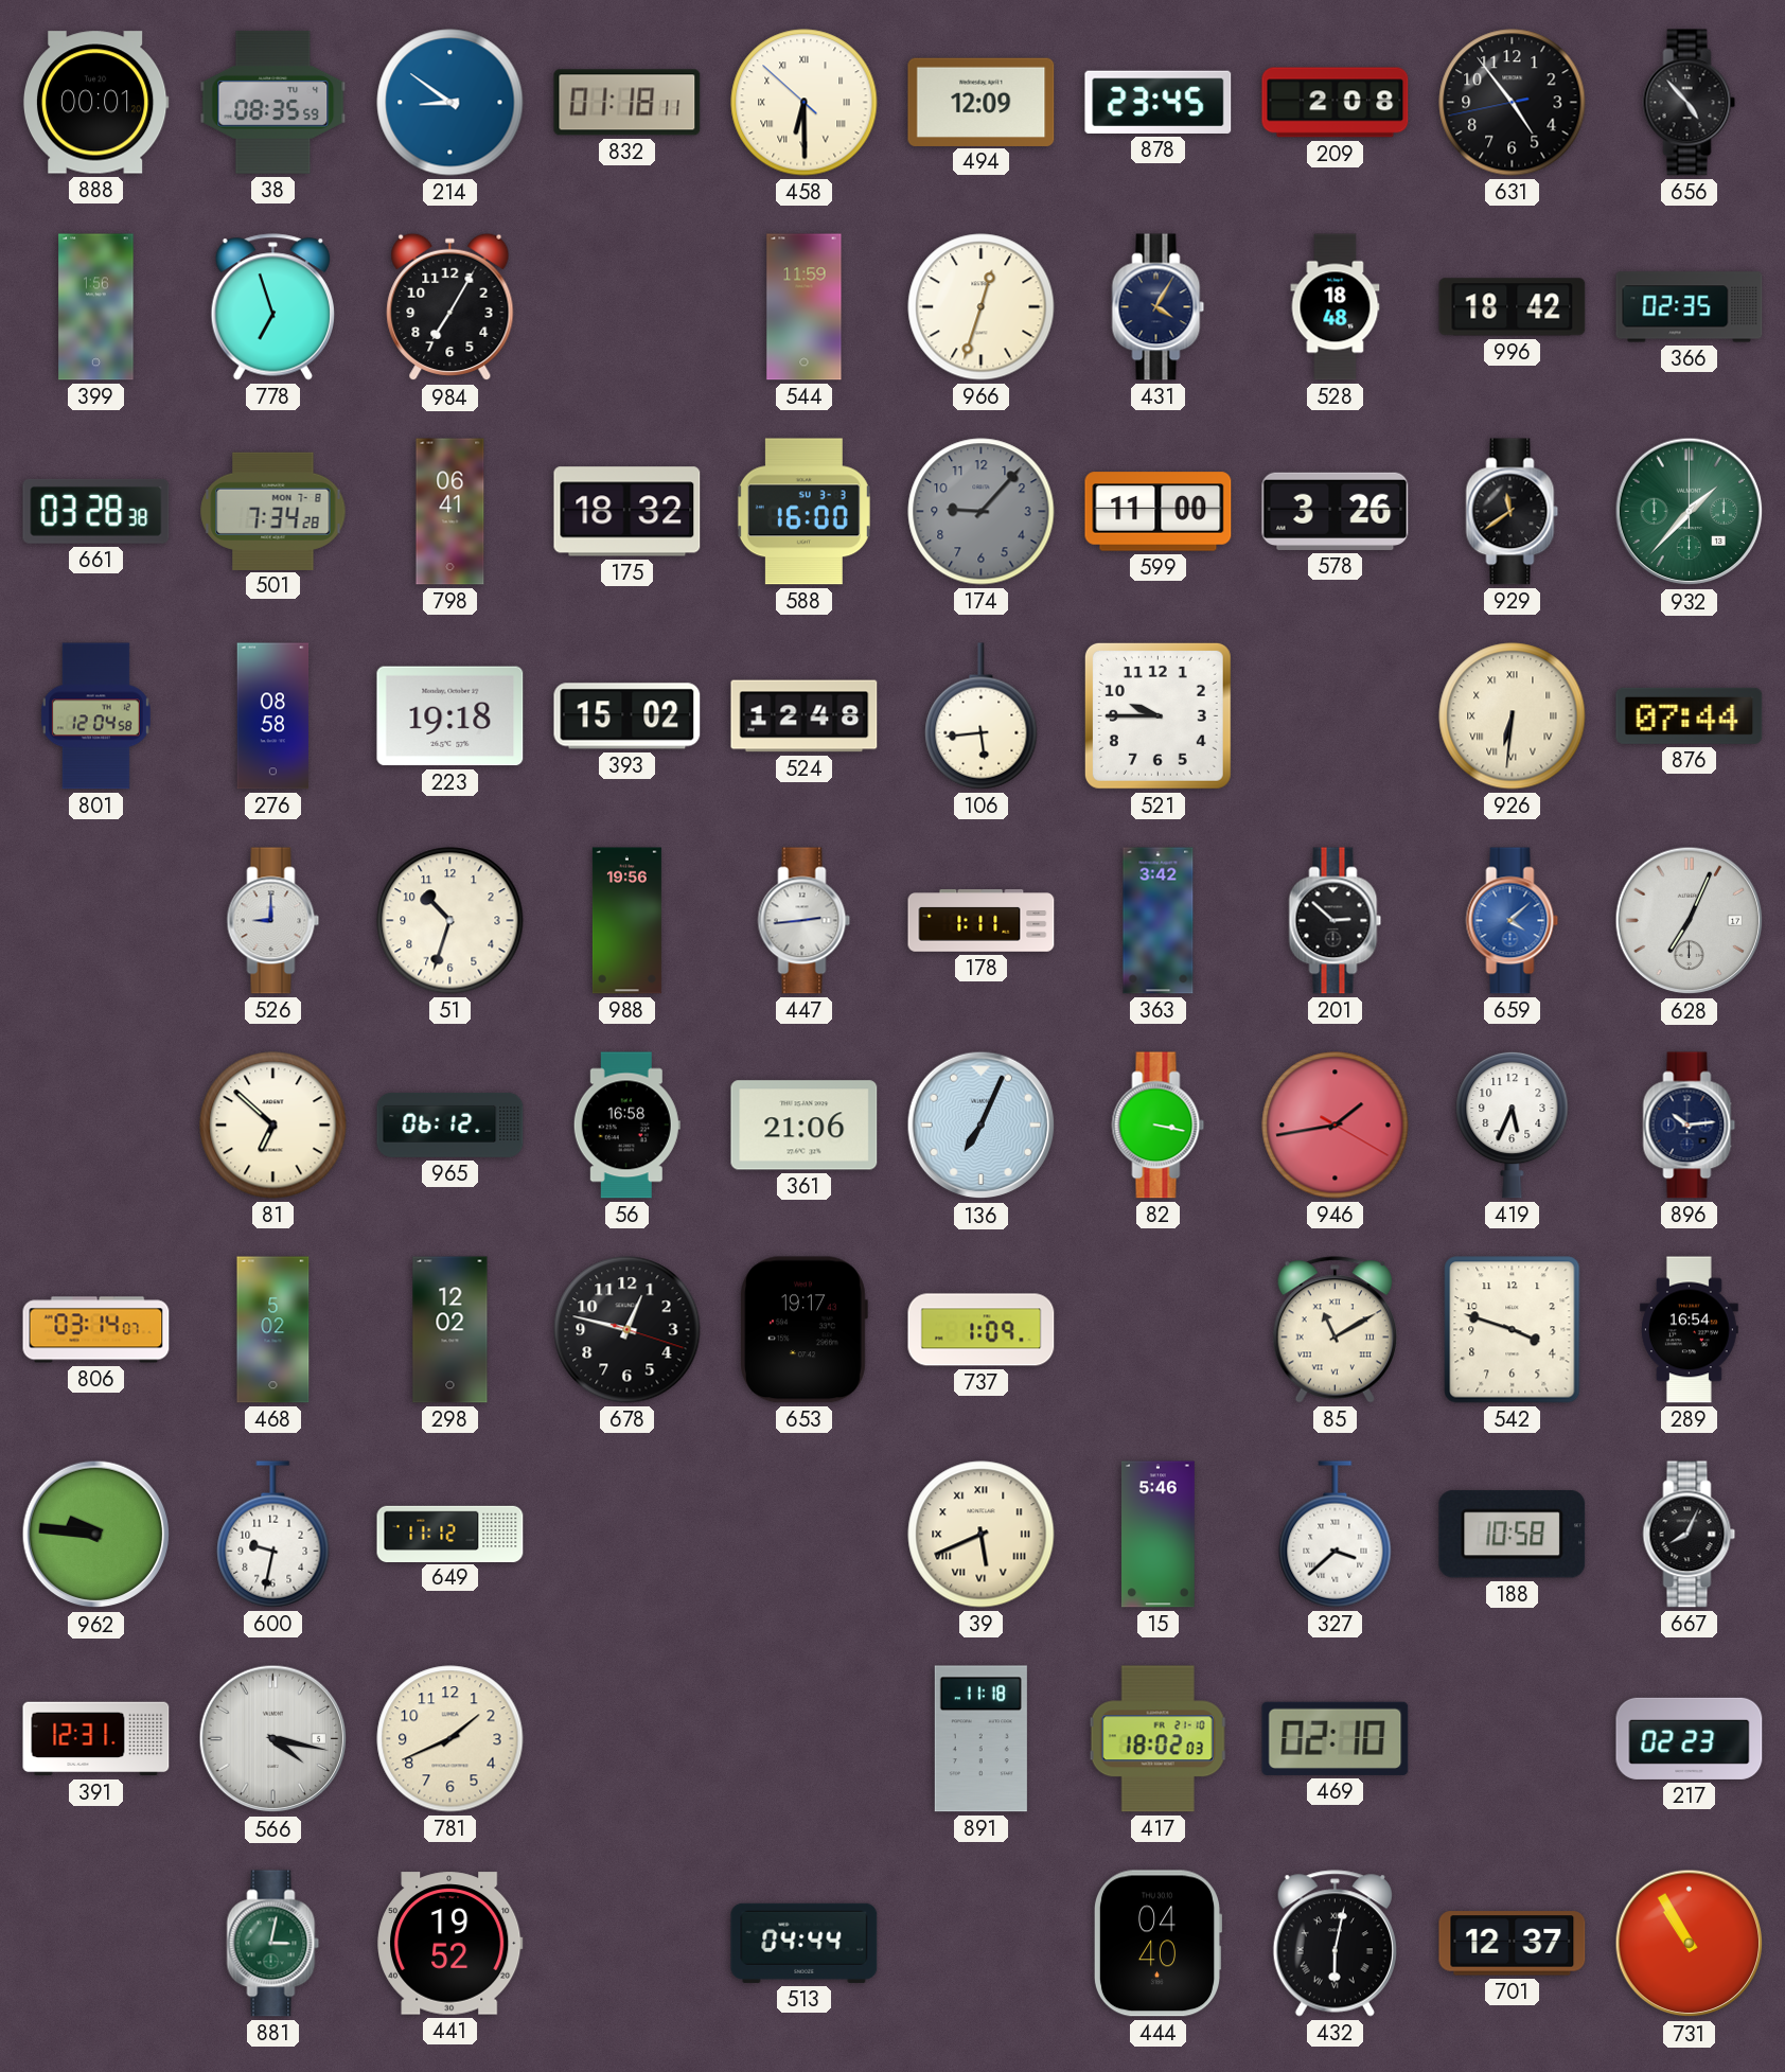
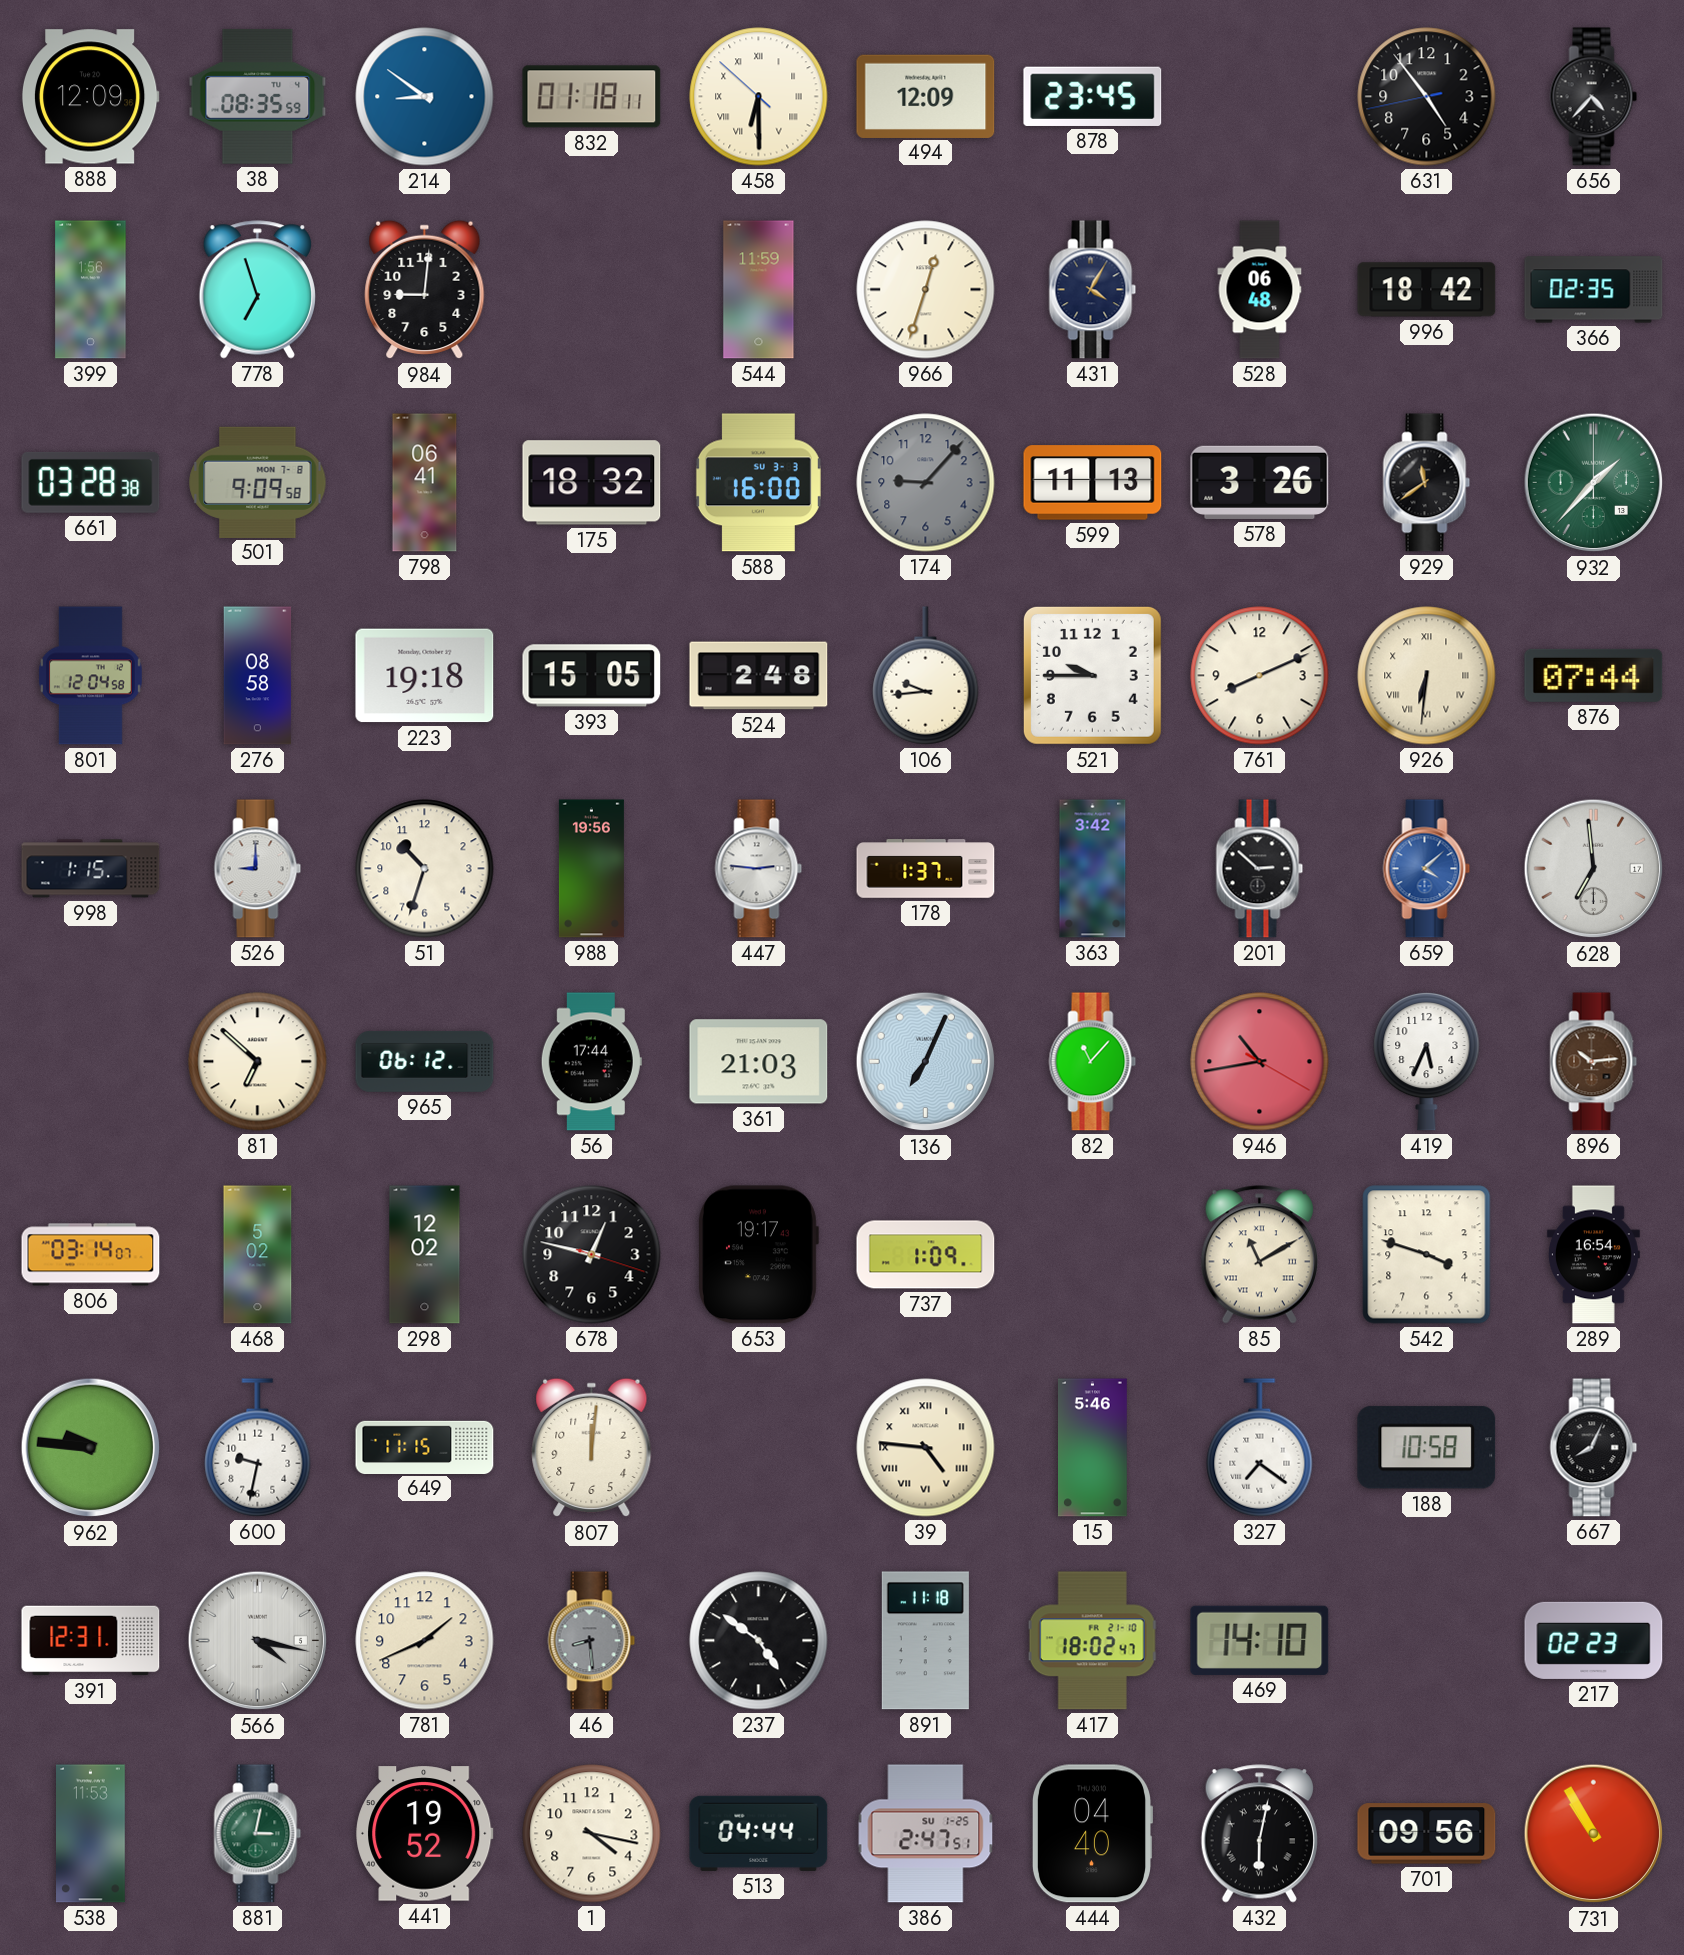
888: 00:01 -> 12:09
209: 2:08 -> none
656: 4:53 -> 4:37
984: 7:05 -> 9:01
528: 18:48 -> 06:48
501: 7:34 -> 9:09
599: 11:00 -> 11:13
393: 15:02 -> 15:05
524: 12:48 -> 2:48
106: 5:44 -> 9:44
761: none -> 8:11
998: none -> 1:15
447: 2:44 -> 2:46
178: 1:11 -> 1:37
628: 7:04 -> 6:59
56: 16:58 -> 17:44
361: 21:06 -> 21:03
82: 3:17 -> 11:07
946: 1:43 -> 10:43
896 dial: navy -> brown
649: 11:12 -> 11:15
807: none -> 12:01
39: 5:41 -> 4:46
327: 3:38 -> 7:21
46: none -> 8:29
237: none -> 4:51
417: 18:02:03 -> 18:02:47
469: 02:10 -> 14:10
538: none -> 11:53
1: none -> 4:17
386: none -> 2:47
701: 12:37 -> 09:56
